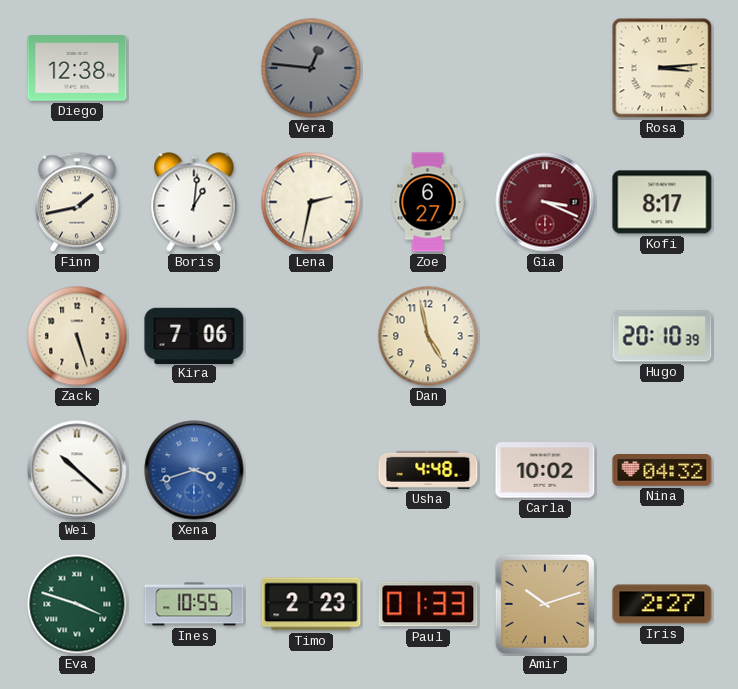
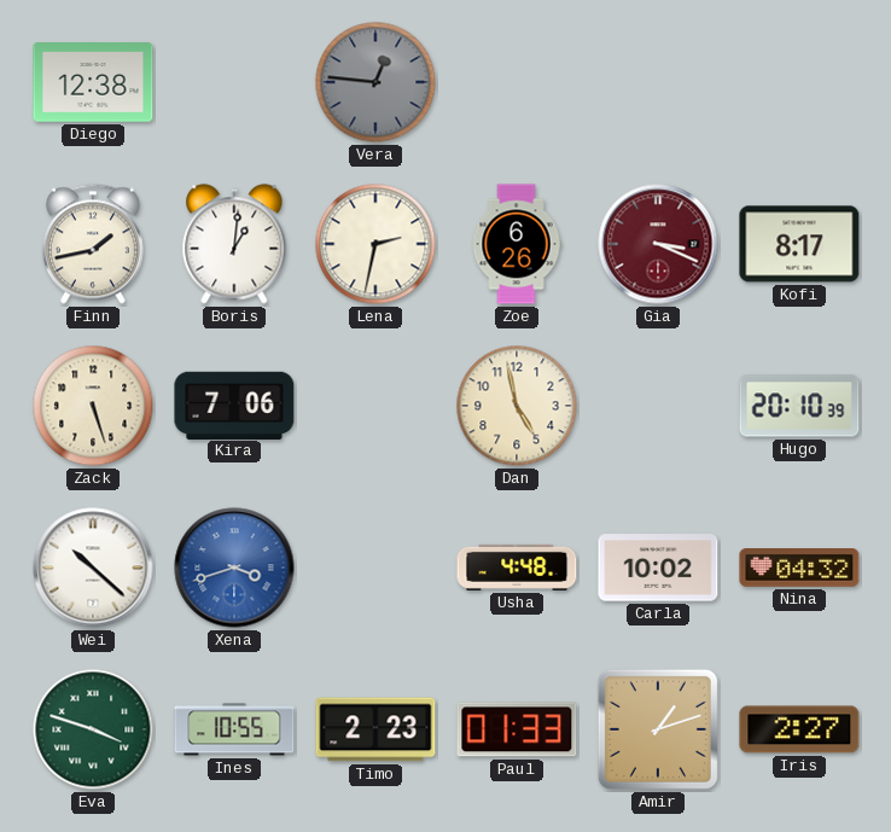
Rosa: 3:14 -> none
Zoe: 6:27 -> 6:26
Amir: 10:12 -> 1:12
